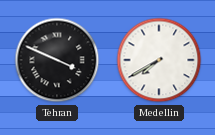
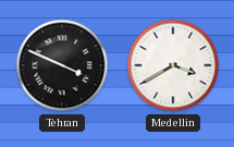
Medellin: 7:40 -> 3:40
